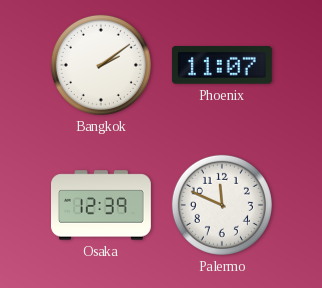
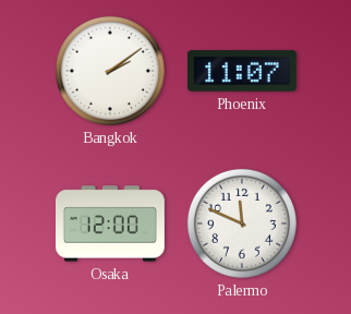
Osaka: 12:39 -> 12:00
